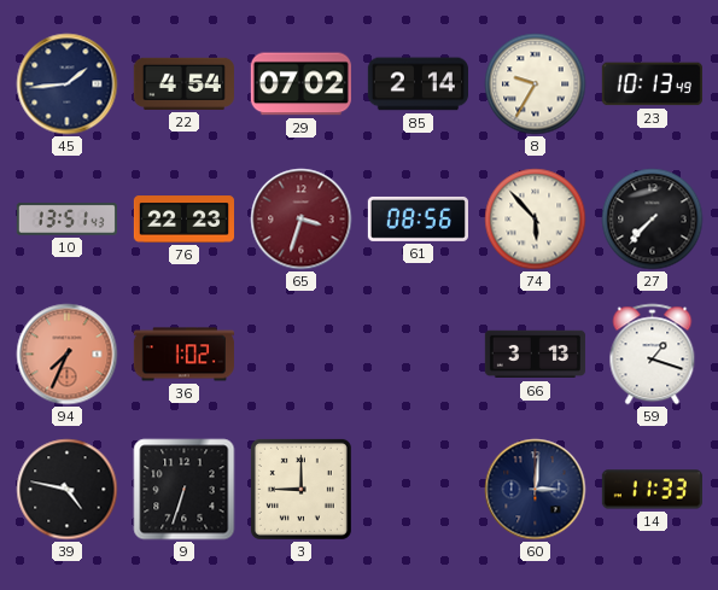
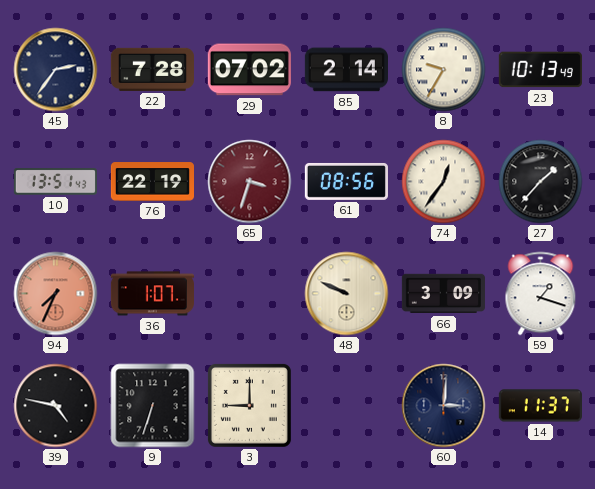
45: 1:44 -> 2:36
22: 4:54 -> 7:28
76: 22:23 -> 22:19
74: 5:53 -> 12:36
27: 7:37 -> 1:37
36: 1:02 -> 1:07
48: none -> 9:49
66: 3:13 -> 3:09
14: 11:33 -> 11:37
